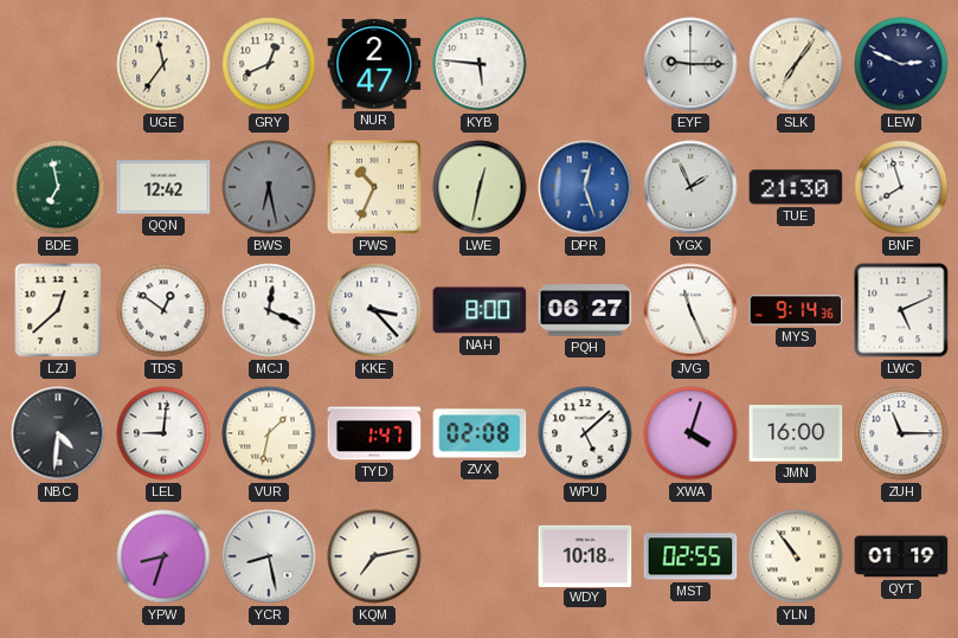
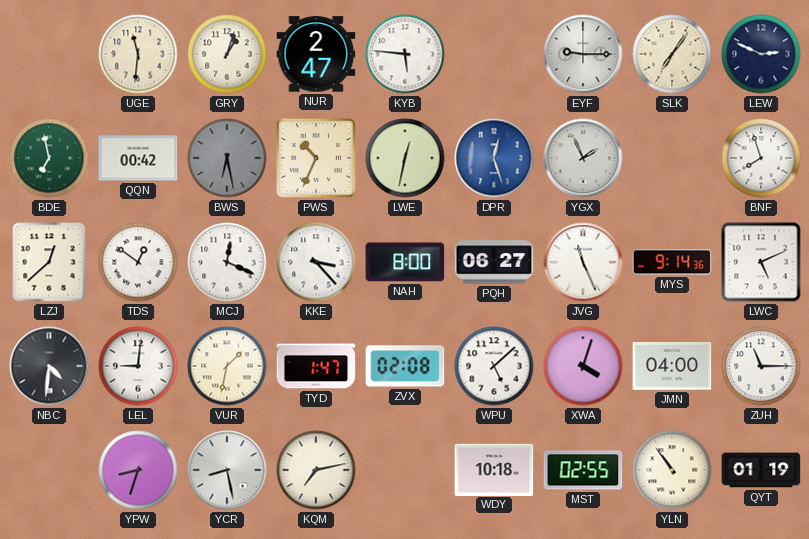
UGE: 11:36 -> 11:31
GRY: 12:41 -> 1:03
QQN: 12:42 -> 00:42
TUE: 21:30 -> none
JMN: 16:00 -> 04:00
